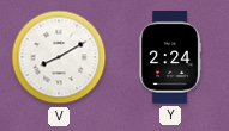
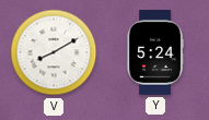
Y: 2:24 -> 5:24
